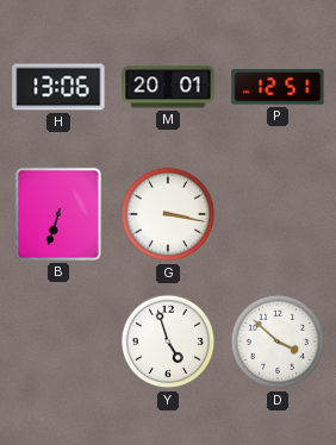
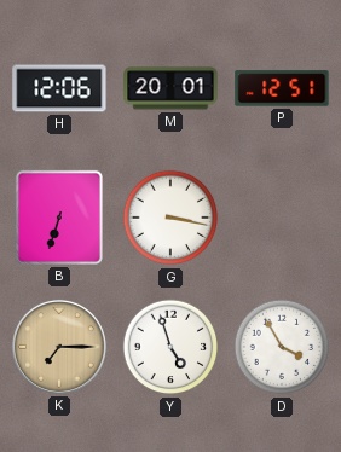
H: 13:06 -> 12:06
K: none -> 7:15
D: 3:52 -> 3:55
